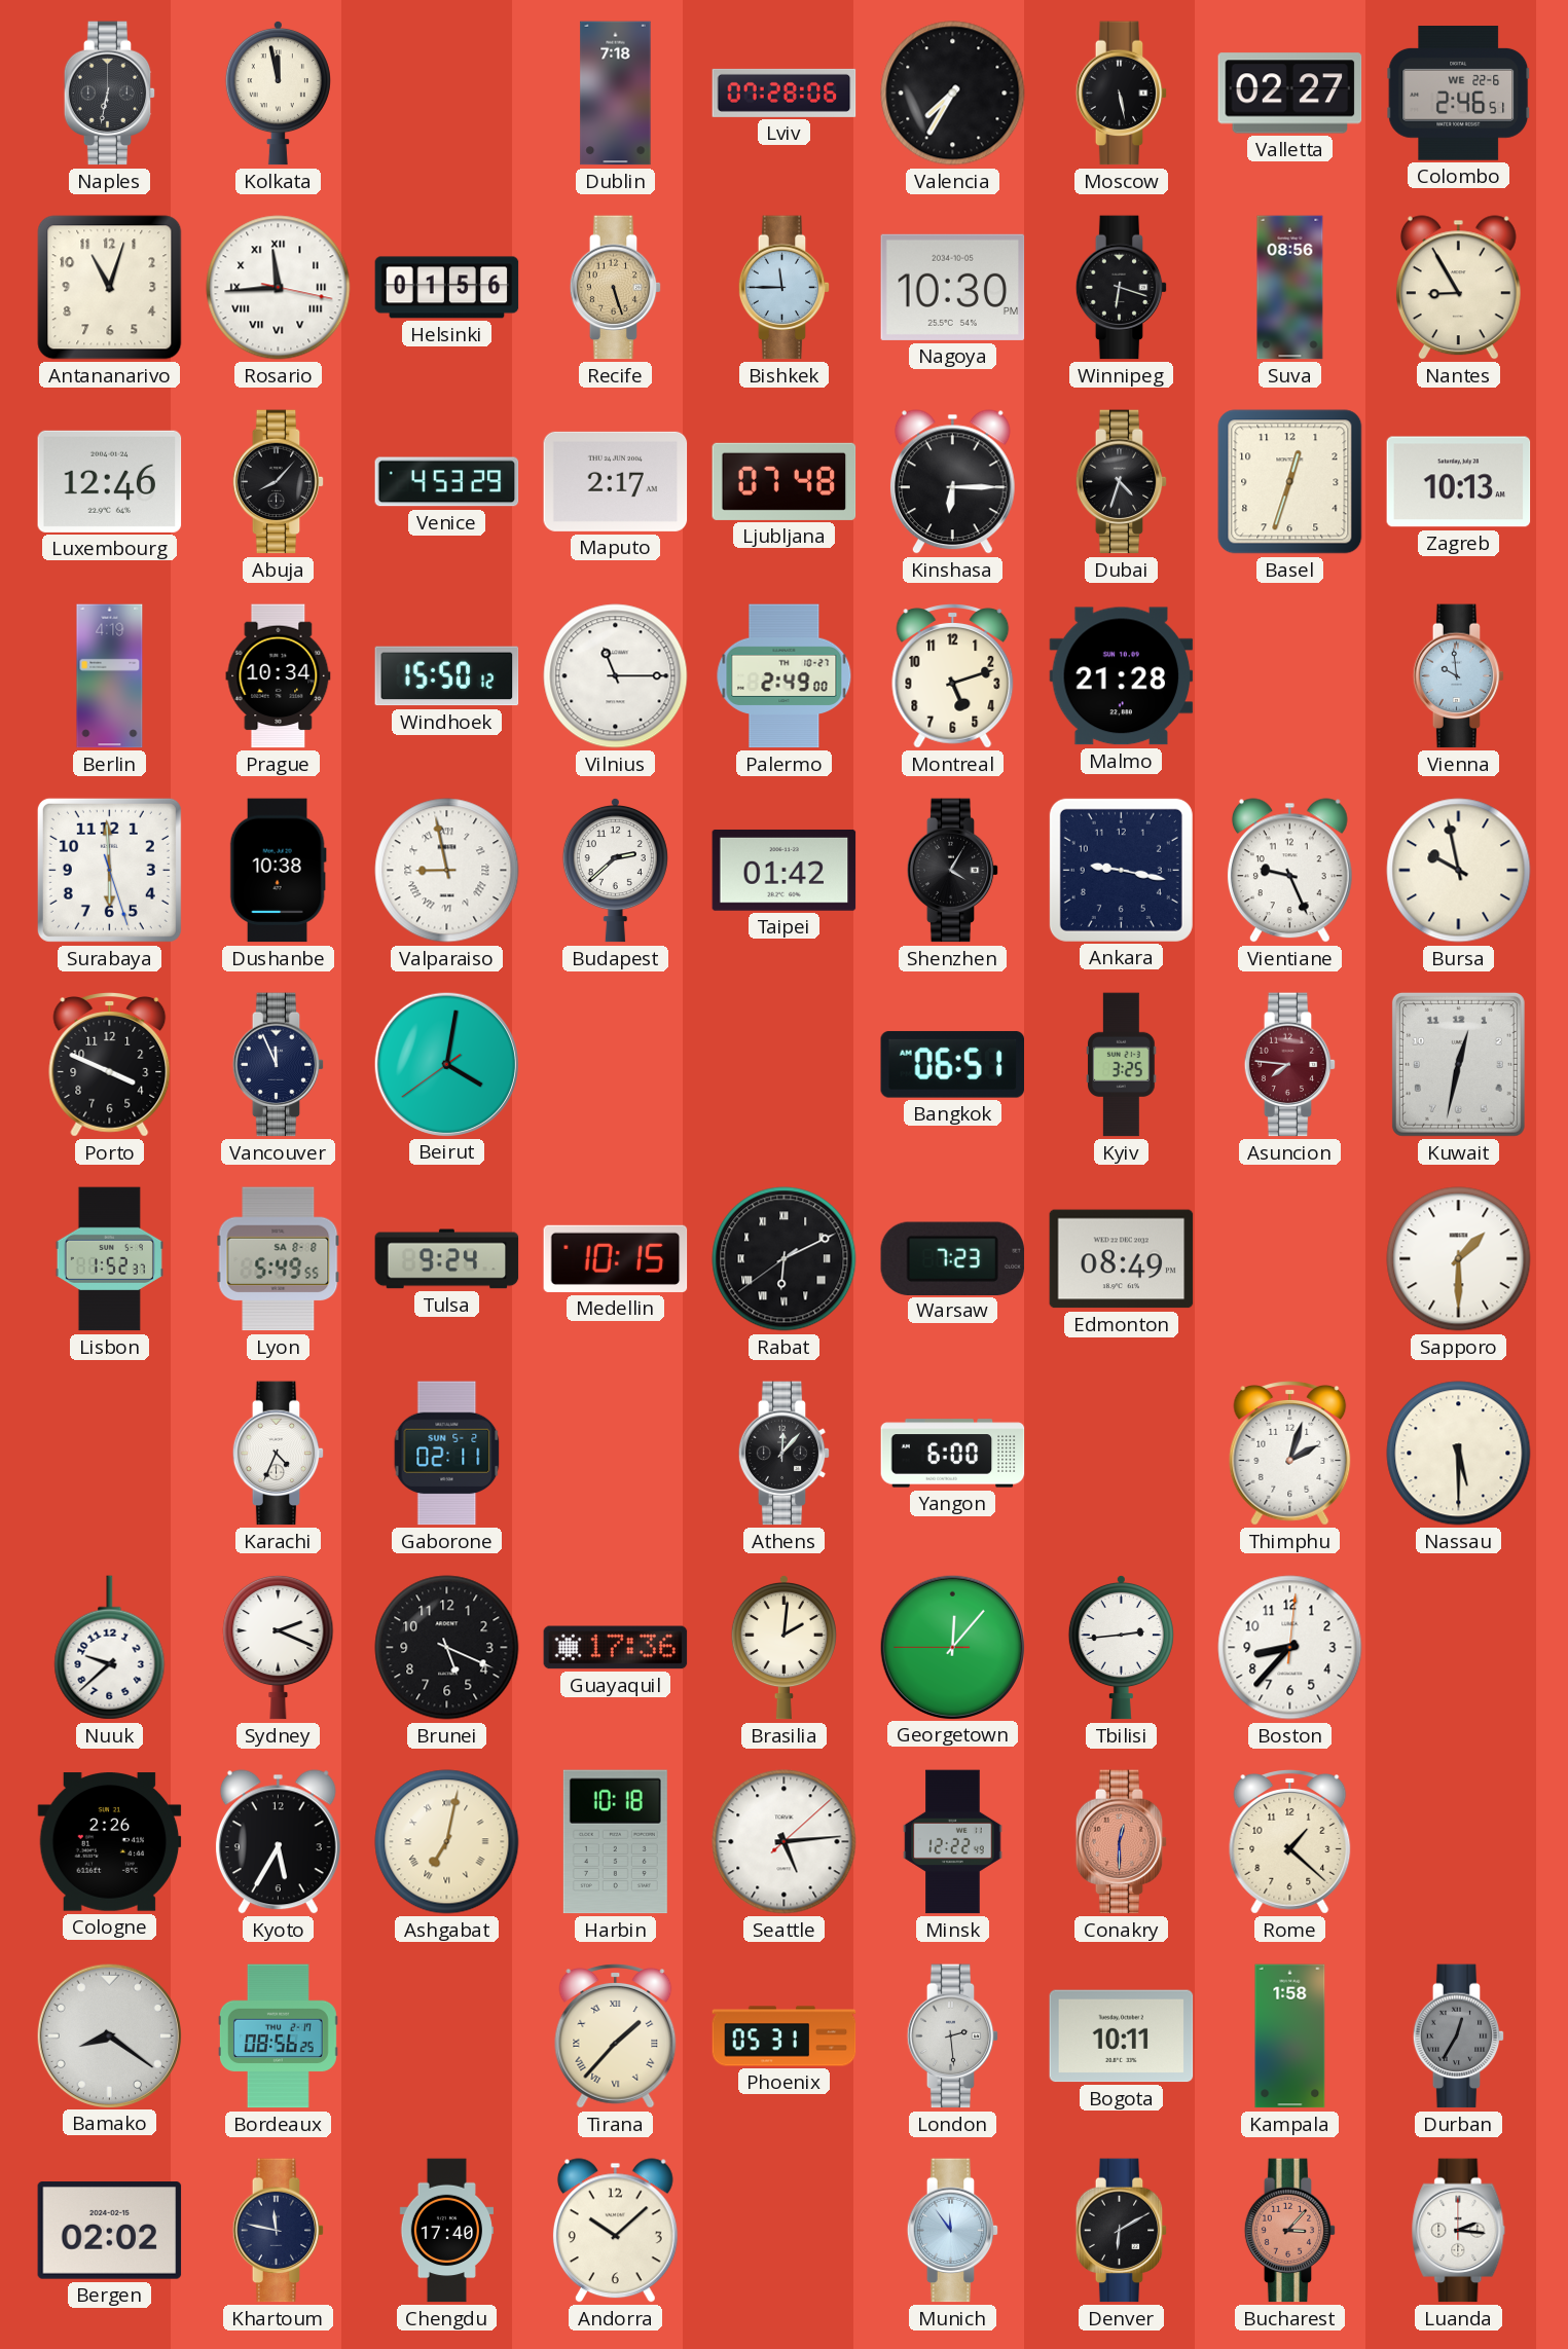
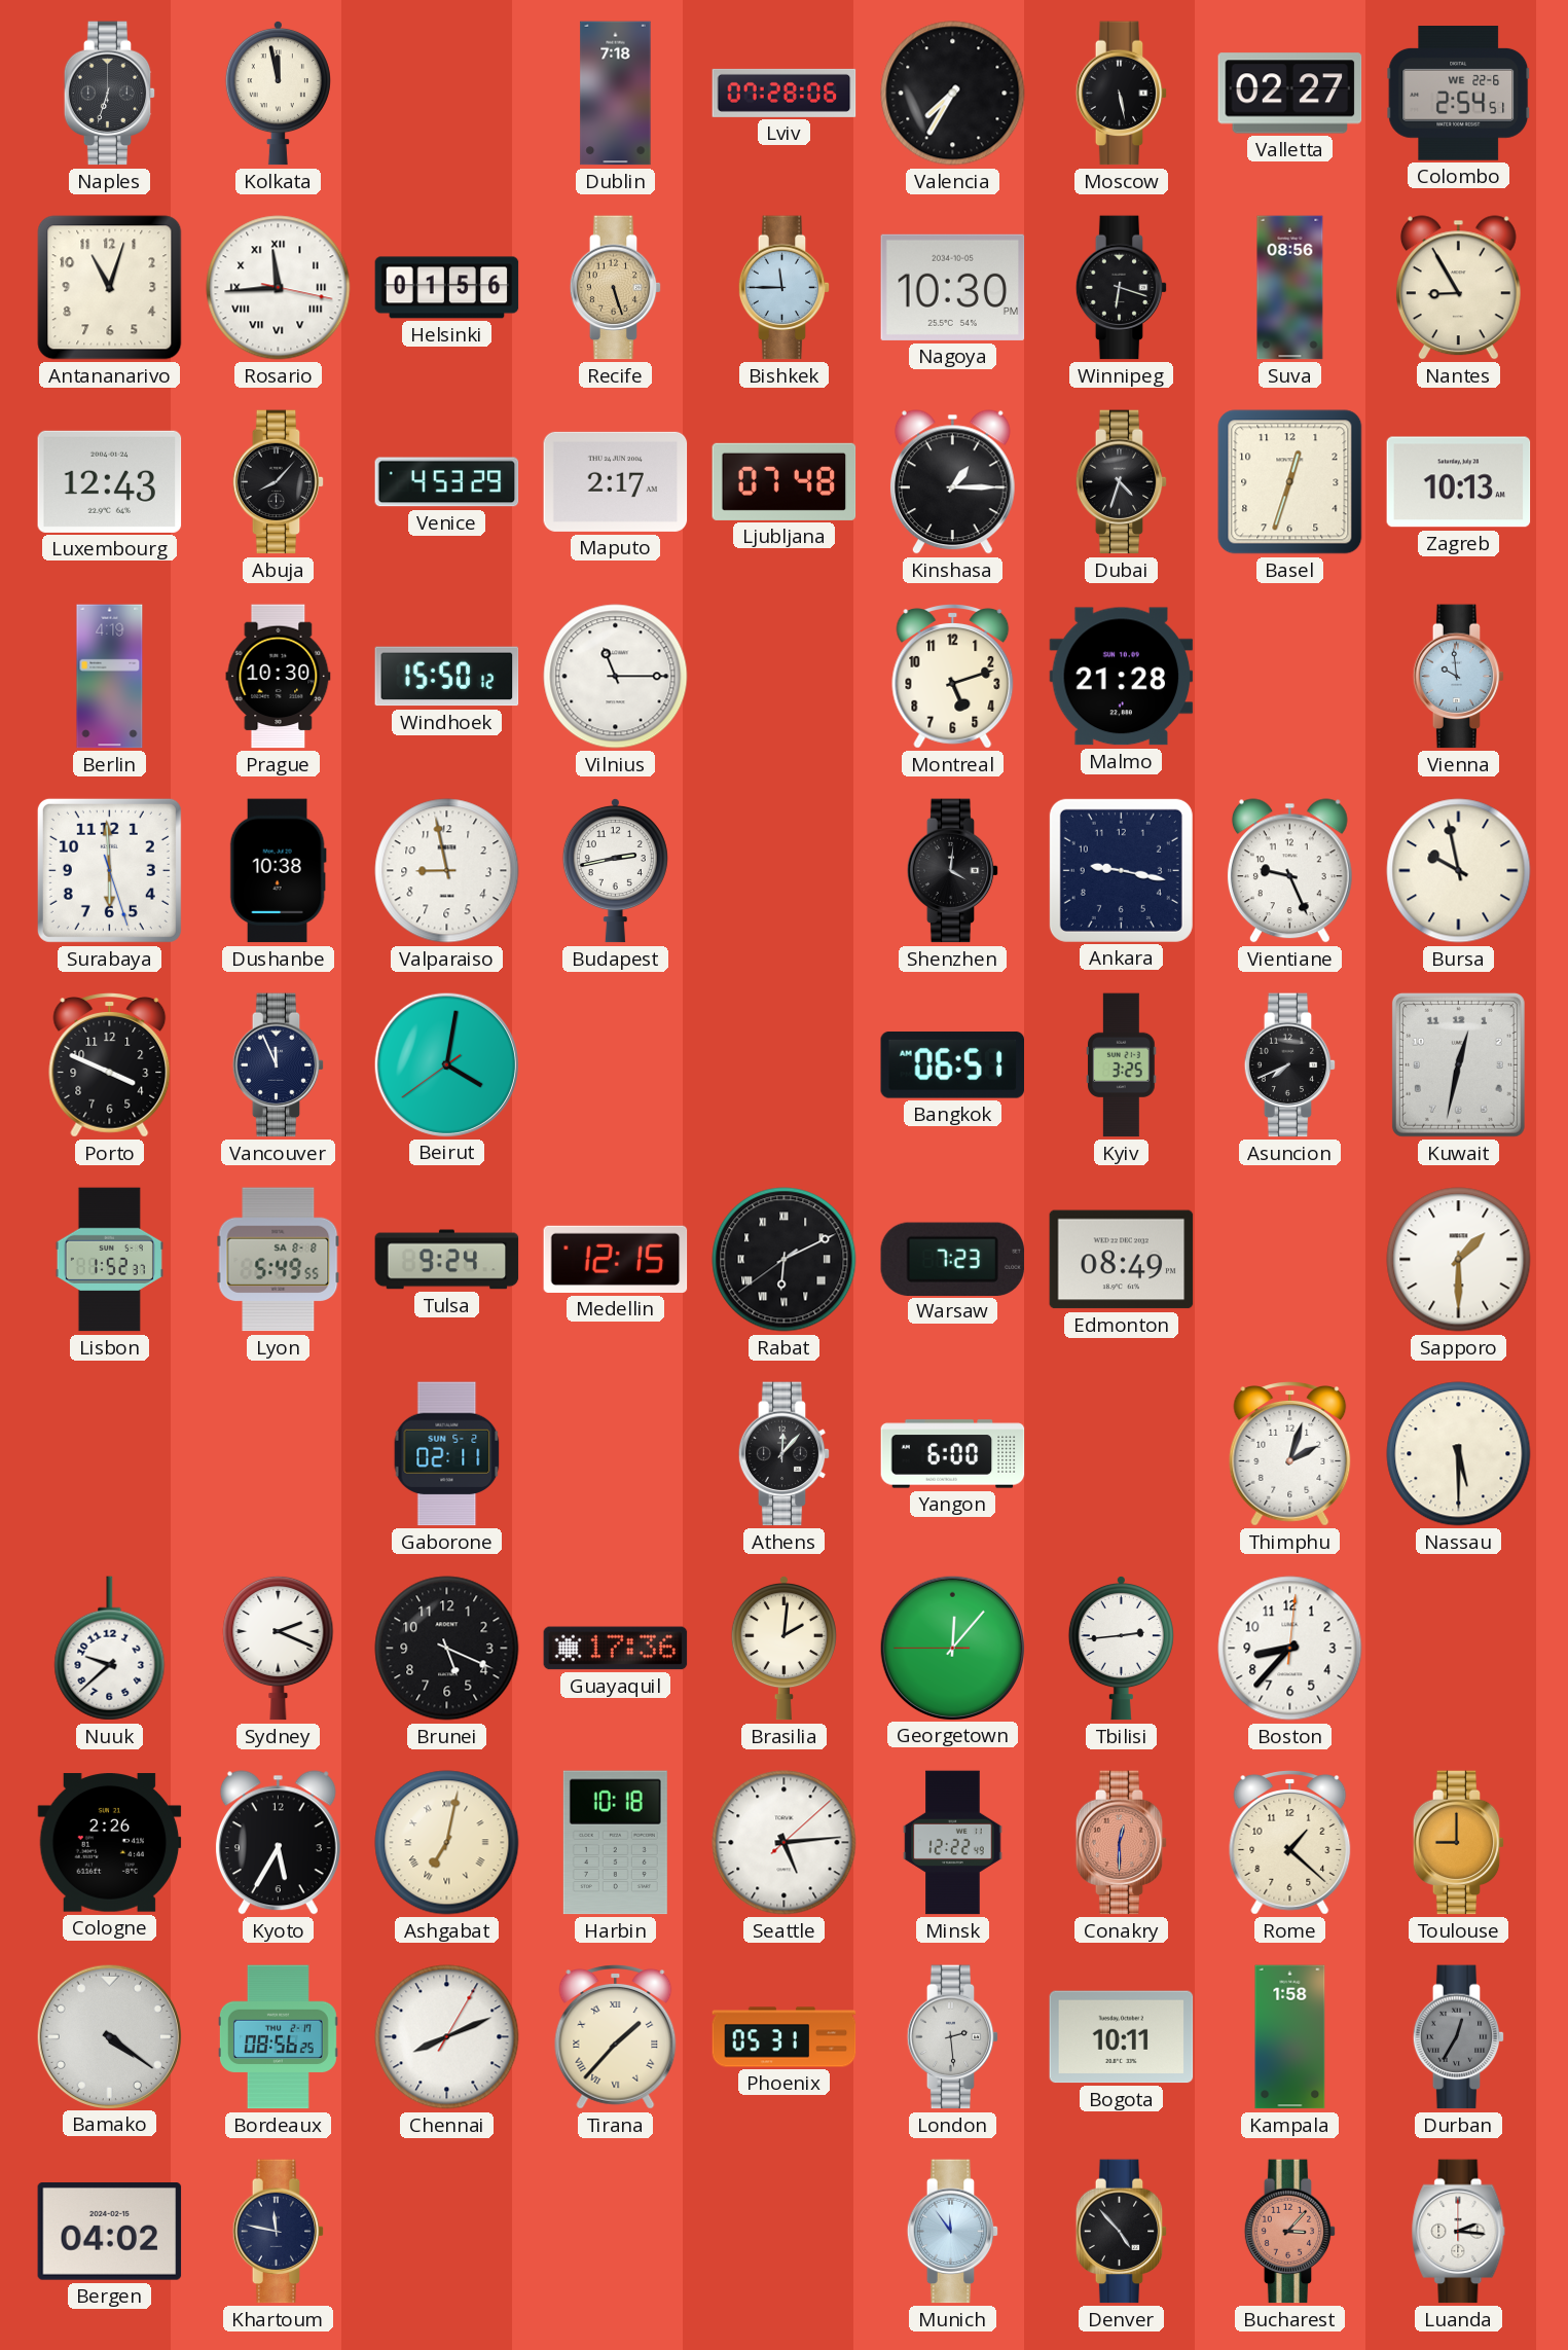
Naples: 6:32 -> 6:33
Colombo: 2:46 -> 2:54
Luxembourg: 12:46 -> 12:43
Kinshasa: 6:15 -> 1:15
Prague: 10:34 -> 10:30
Palermo: 2:49 -> none
Valparaiso numerals: Roman -> Arabic
Budapest: 2:38 -> 2:43
Taipei: 01:42 -> none
Shenzhen: 4:05 -> 4:01
Asuncion: 7:46 -> 7:41
Asuncion dial: burgundy -> black
Medellin: 10:15 -> 12:15
Karachi: 4:34 -> none
Toulouse: none -> 9:00
Bamako: 8:21 -> 4:21
Chennai: none -> 8:11
Bergen: 02:02 -> 04:02
Chengdu: 17:40 -> none
Andorra: 10:08 -> none
Denver: 6:10 -> 4:53
